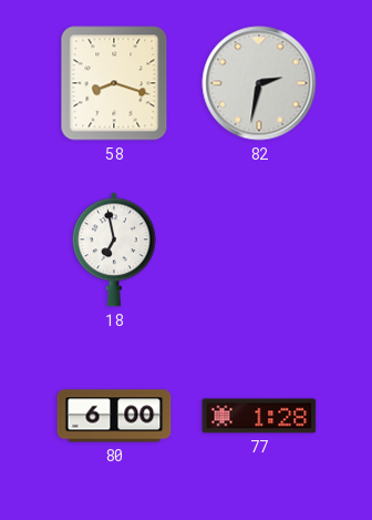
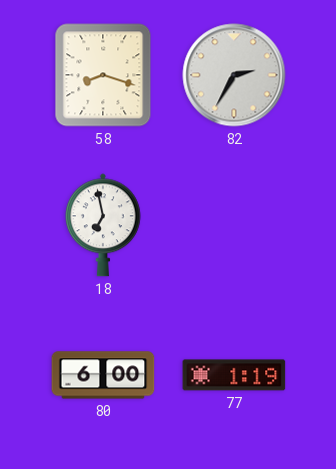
82: 2:32 -> 2:35
77: 1:28 -> 1:19
